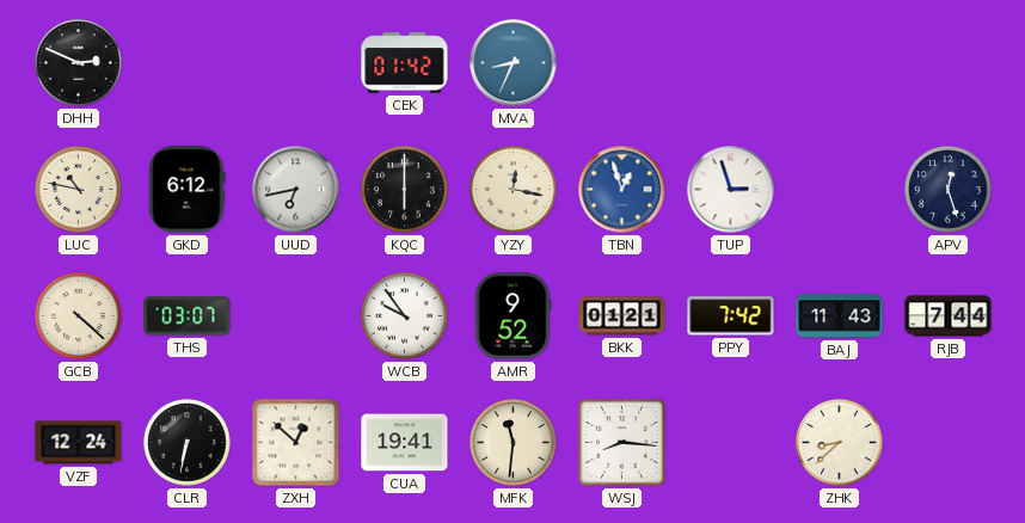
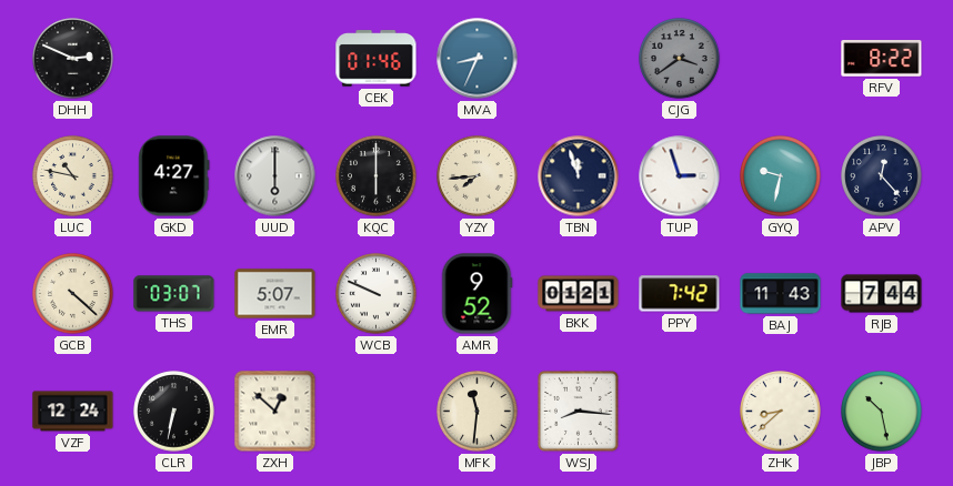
CEK: 01:42 -> 01:46
CJG: none -> 3:39
RFV: none -> 8:22
GKD: 6:12 -> 4:27
UUD: 6:43 -> 6:00
YZY: 12:17 -> 7:44
TBN: 12:57 -> 11:57
TBN dial: blue -> navy
GYQ: none -> 9:32
APV: 12:27 -> 12:23
EMR: none -> 5:07
WCB: 9:54 -> 9:49
CUA: 19:41 -> none
JBP: none -> 10:28
